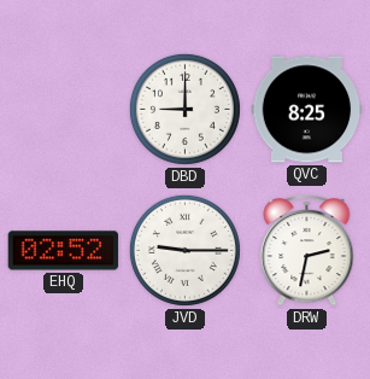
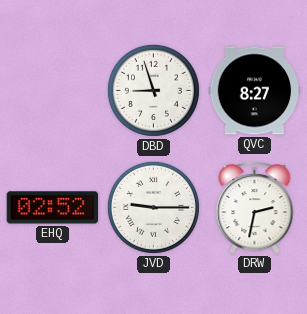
DBD: 9:00 -> 8:57
QVC: 8:25 -> 8:27
